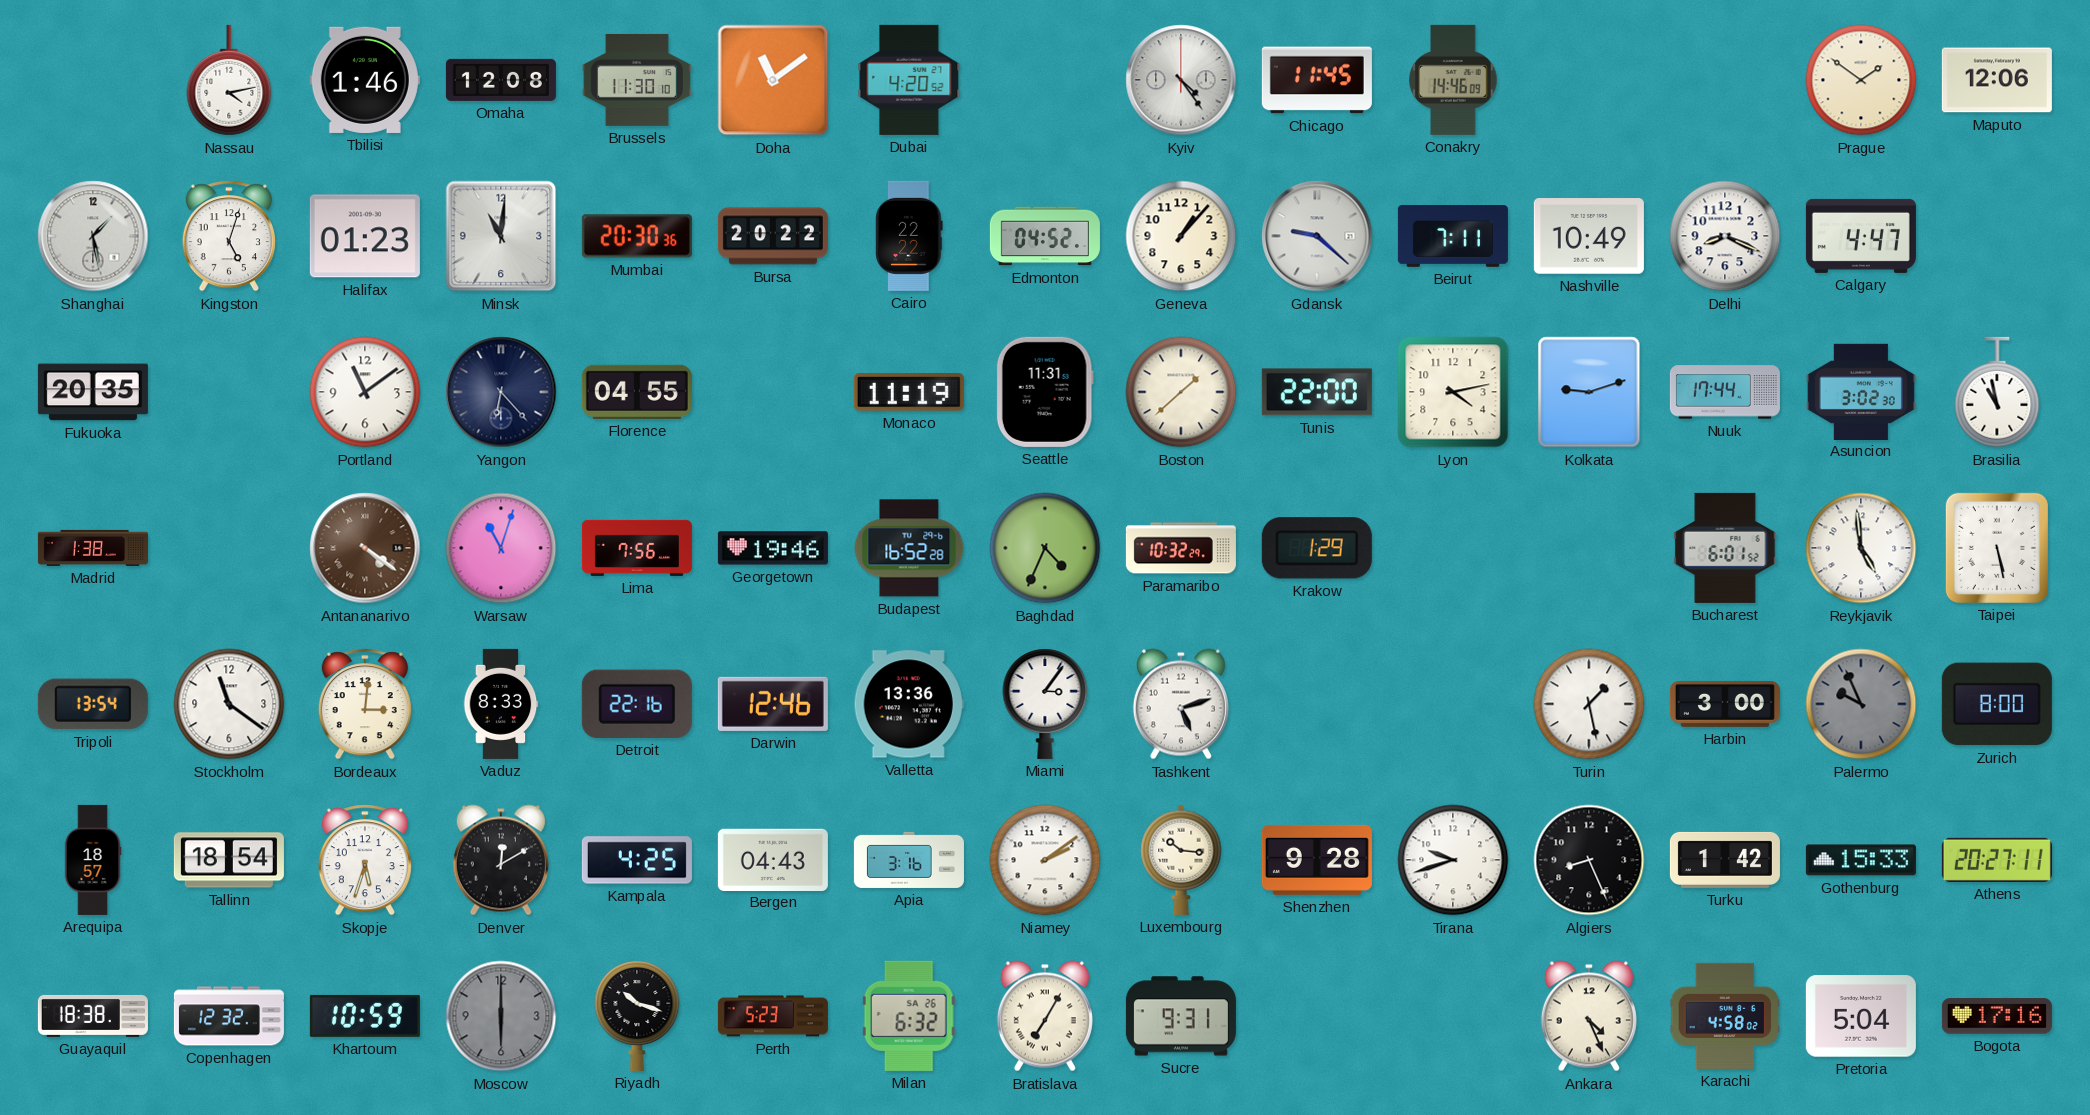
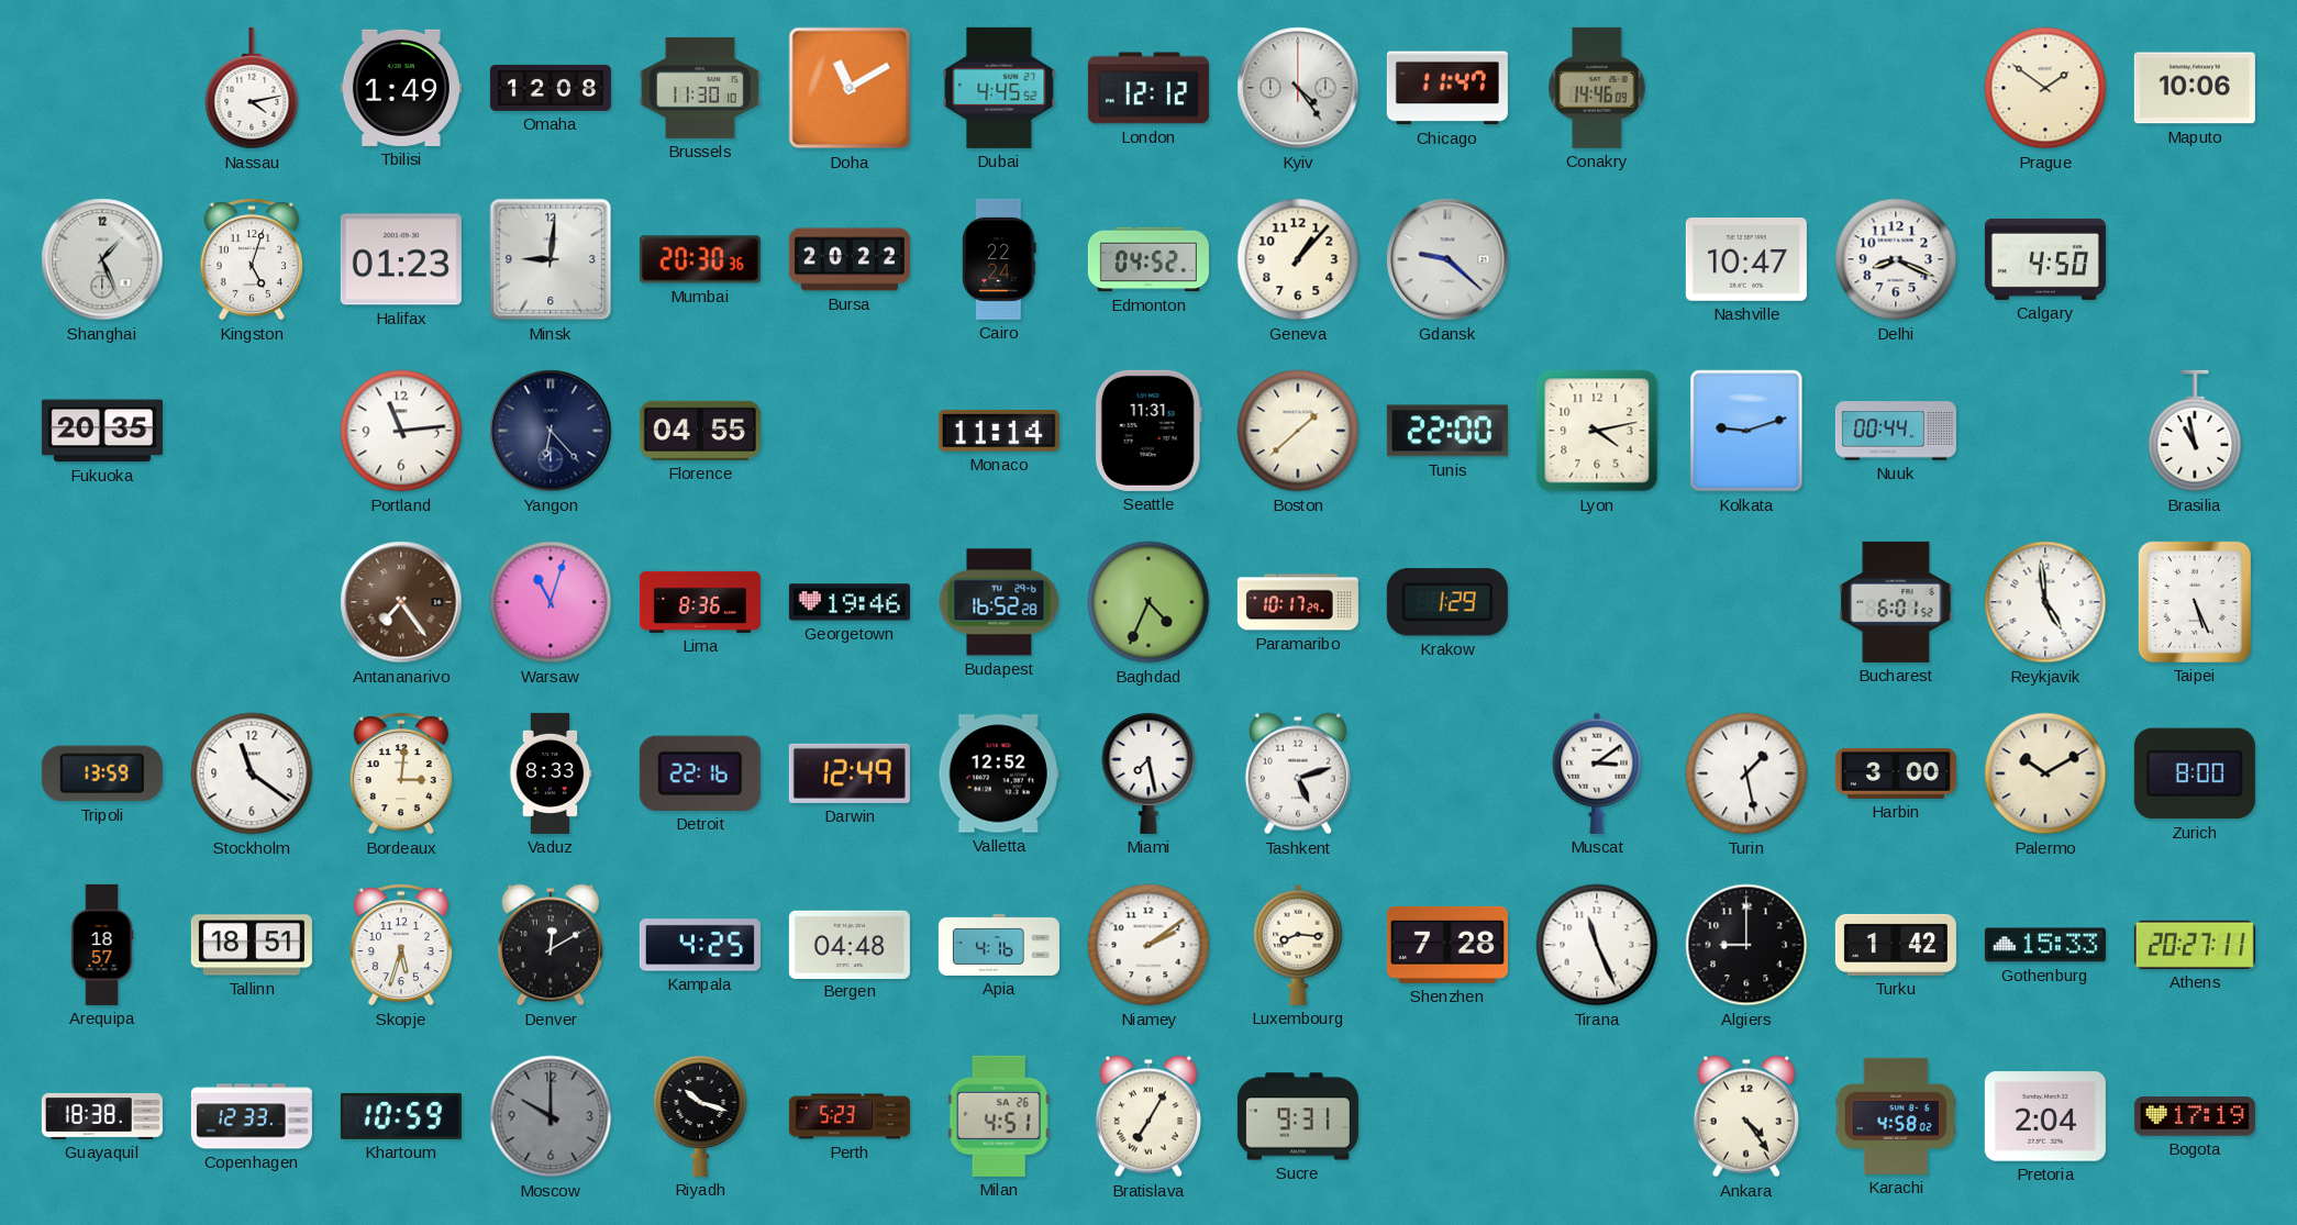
Tbilisi: 1:46 -> 1:49
Doha: 11:09 -> 11:10
Dubai: 4:20 -> 4:45
London: none -> 12:12
Chicago: 11:45 -> 11:47
Maputo: 12:06 -> 10:06
Shanghai: 1:28 -> 1:26
Minsk: 11:01 -> 9:01
Cairo: 22:22 -> 22:24
Beirut: 7:11 -> none
Nashville: 10:49 -> 10:47
Calgary: 4:47 -> 4:50
Portland: 11:09 -> 11:14
Monaco: 11:19 -> 11:14
Nuuk: 17:44 -> 00:44
Asuncion: 3:02 -> none
Madrid: 1:38 -> none
Antananarivo: 4:21 -> 7:24
Lima: 7:56 -> 8:36
Paramaribo: 10:32 -> 10:17
Taipei: 5:28 -> 5:26
Tripoli: 13:54 -> 13:59
Darwin: 12:46 -> 12:49
Valletta: 13:36 -> 12:52
Miami: 3:06 -> 7:28
Muscat: none -> 3:09
Palermo: 9:56 -> 10:10
Palermo dial: grey -> cream
Tallinn: 18:54 -> 18:51
Bergen: 04:43 -> 04:48
Apia: 3:16 -> 4:16
Luxembourg: 10:16 -> 8:16
Shenzhen: 9:28 -> 7:28
Tirana: 9:42 -> 11:26
Algiers: 8:26 -> 9:00
Copenhagen: 12:32 -> 12:33
Moscow: 6:00 -> 10:00
Milan: 6:32 -> 4:51
Ankara: 4:26 -> 4:24
Pretoria: 5:04 -> 2:04
Bogota: 17:16 -> 17:19
